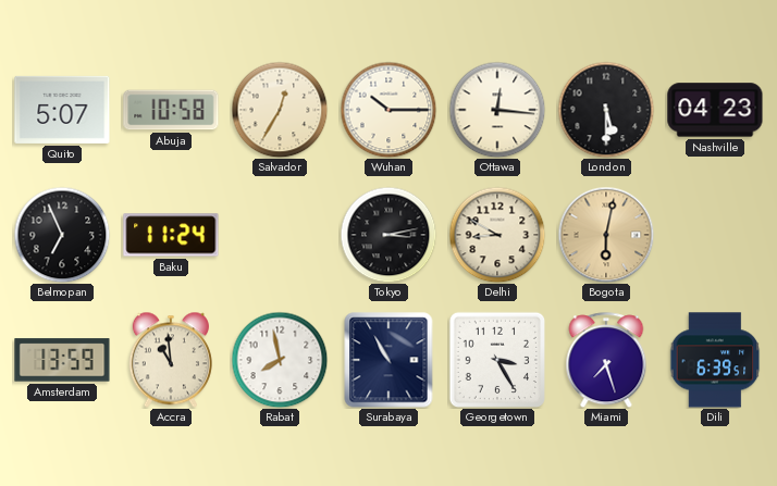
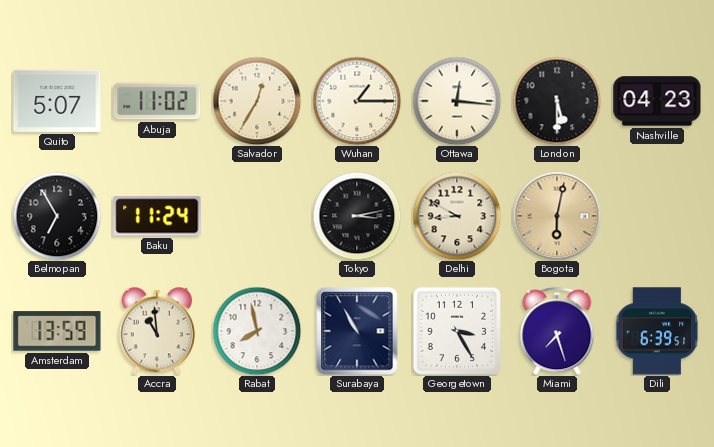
Abuja: 10:58 -> 11:02
Wuhan: 10:15 -> 1:15
Belmopan: 6:56 -> 6:55
